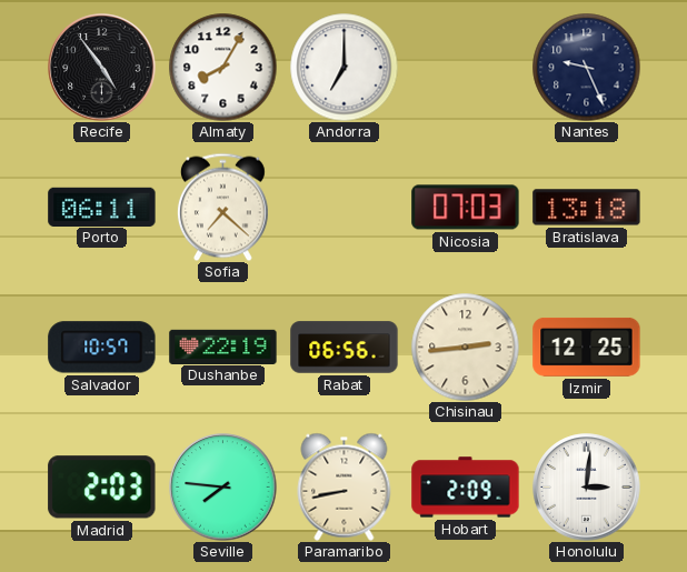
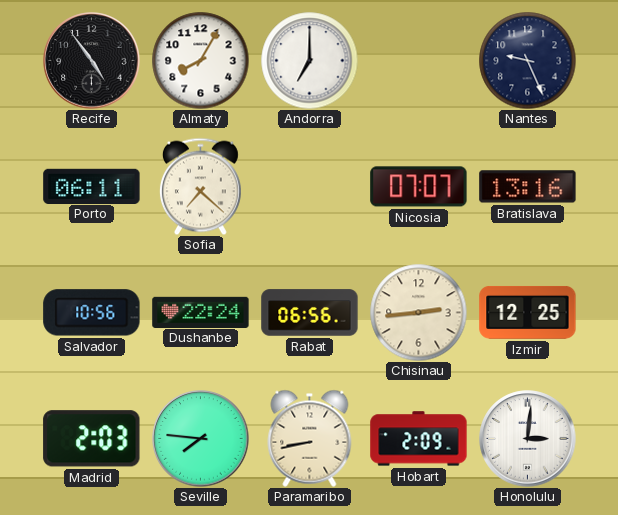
Nicosia: 07:03 -> 07:07
Bratislava: 13:18 -> 13:16
Salvador: 10:57 -> 10:56
Dushanbe: 22:19 -> 22:24
